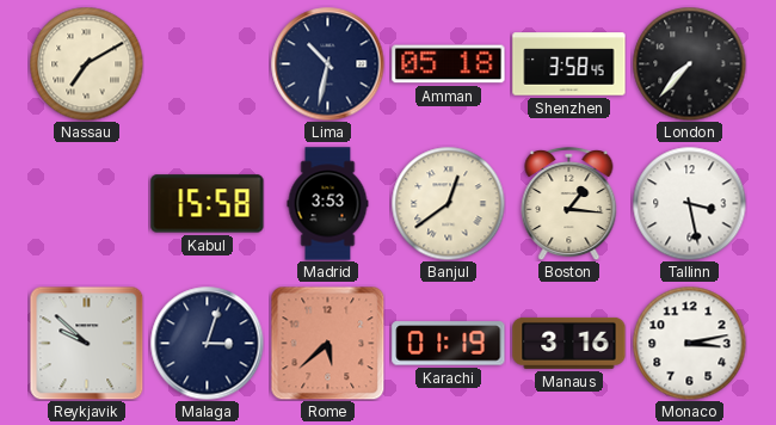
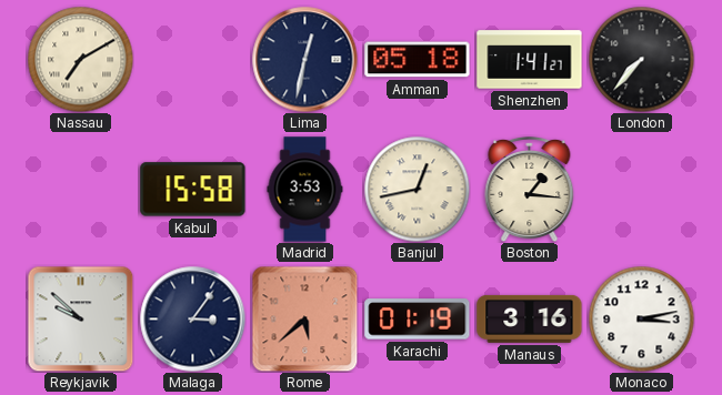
Lima: 10:32 -> 12:32
Shenzhen: 3:58 -> 1:41
Banjul: 12:39 -> 12:43
Tallinn: 3:28 -> none
Malaga: 3:03 -> 3:06
